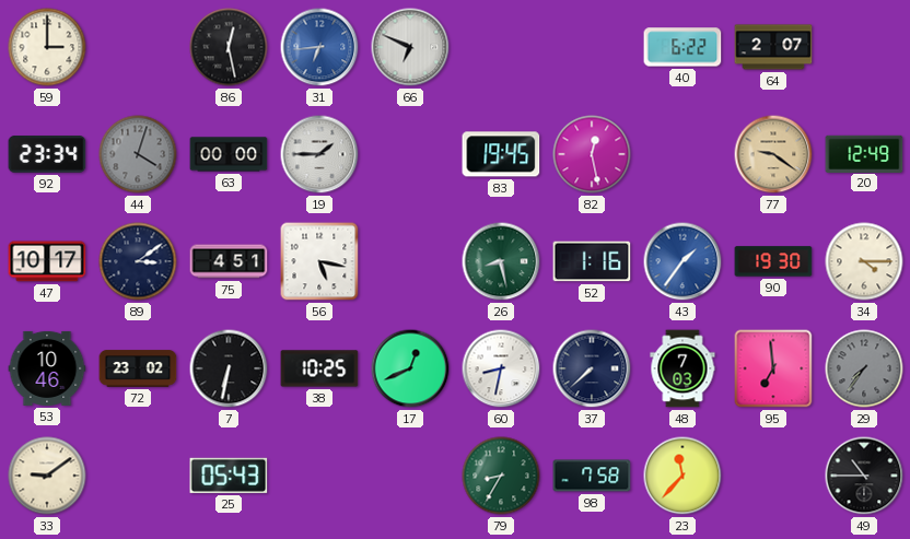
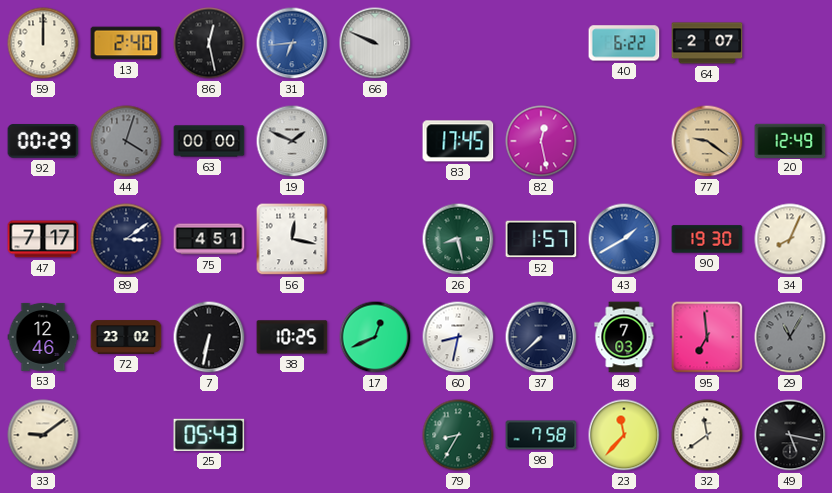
59: 3:00 -> 12:00
13: none -> 2:40
66: 6:49 -> 9:49
92: 23:34 -> 00:29
19: 1:45 -> 1:49
83: 19:45 -> 17:45
47: 10:17 -> 7:17
56: 5:17 -> 12:17
52: 1:16 -> 1:57
43: 1:36 -> 1:40
34: 4:15 -> 8:04
53: 10:46 -> 12:46
29: 7:36 -> 11:05
32: none -> 11:39
49: 10:45 -> 5:17
